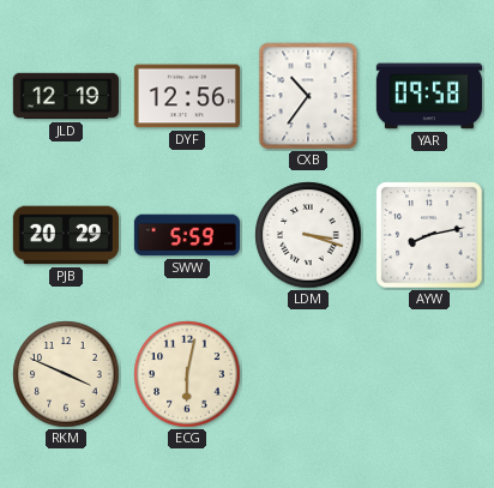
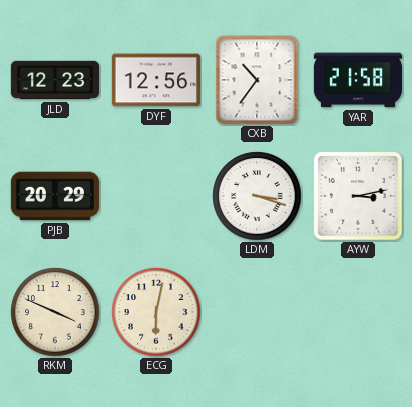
JLD: 12:19 -> 12:23
YAR: 09:58 -> 21:58
SWW: 5:59 -> none
AYW: 8:13 -> 3:13
